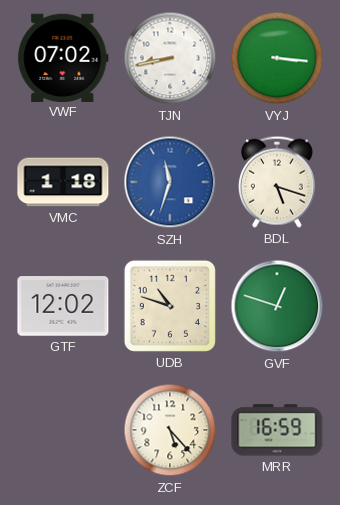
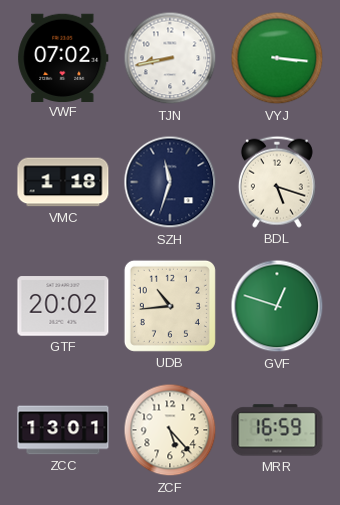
SZH dial: blue -> navy
GTF: 12:02 -> 20:02
UDB: 10:48 -> 10:44
ZCC: none -> 13:01
